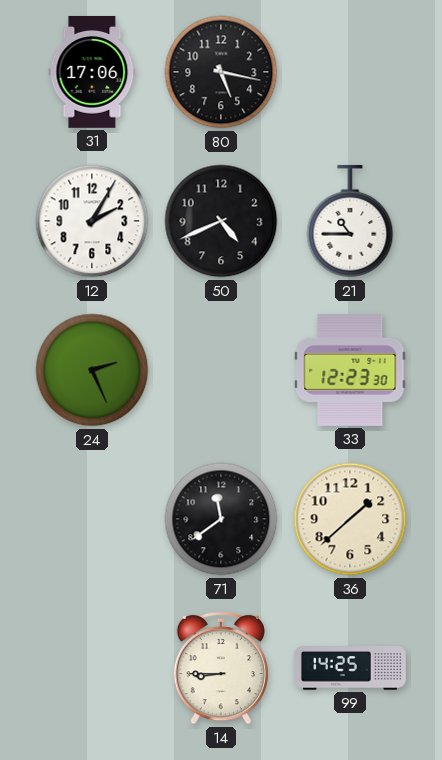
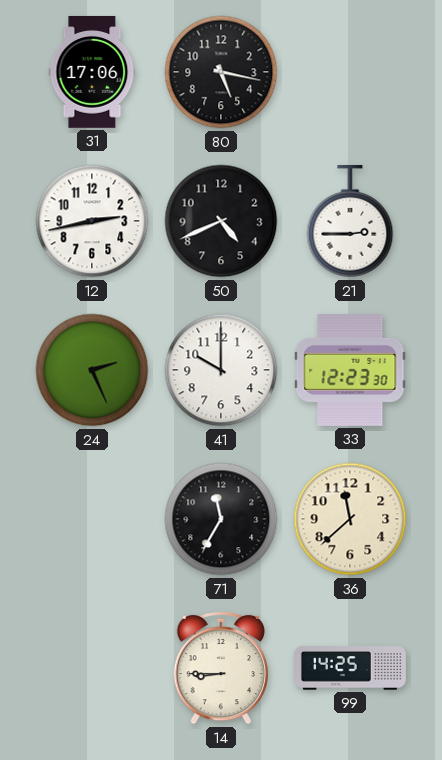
12: 2:05 -> 2:43
21: 10:45 -> 2:45
41: none -> 10:00
71: 11:39 -> 11:35
36: 1:38 -> 11:38
